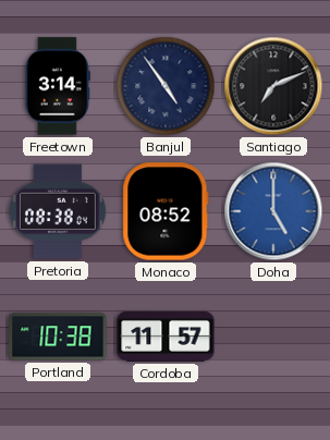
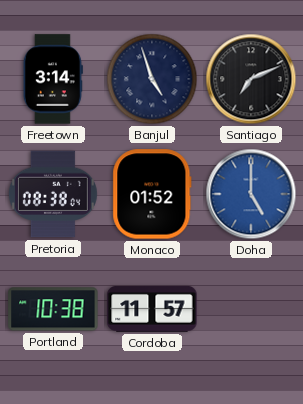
Banjul: 4:54 -> 4:57
Monaco: 08:52 -> 01:52
